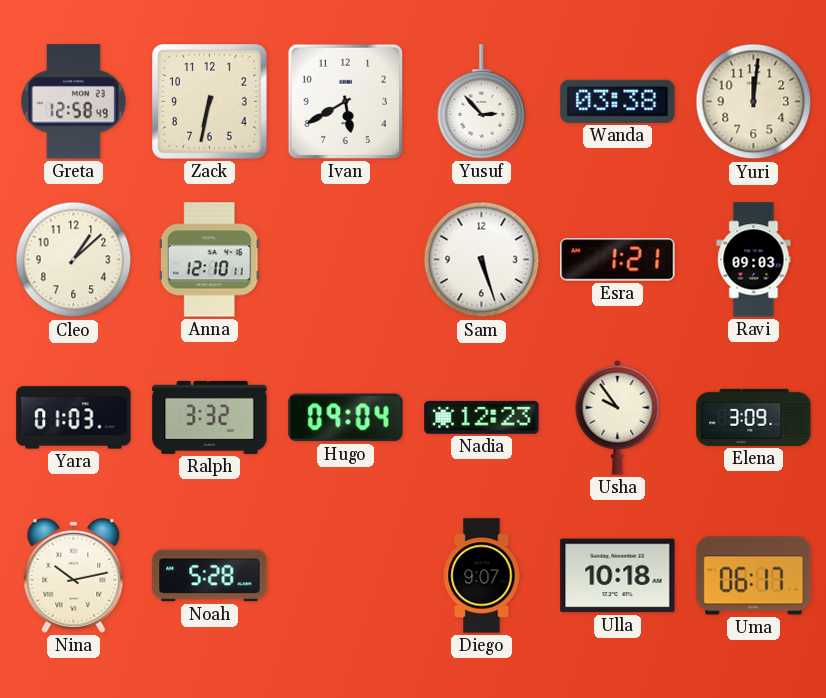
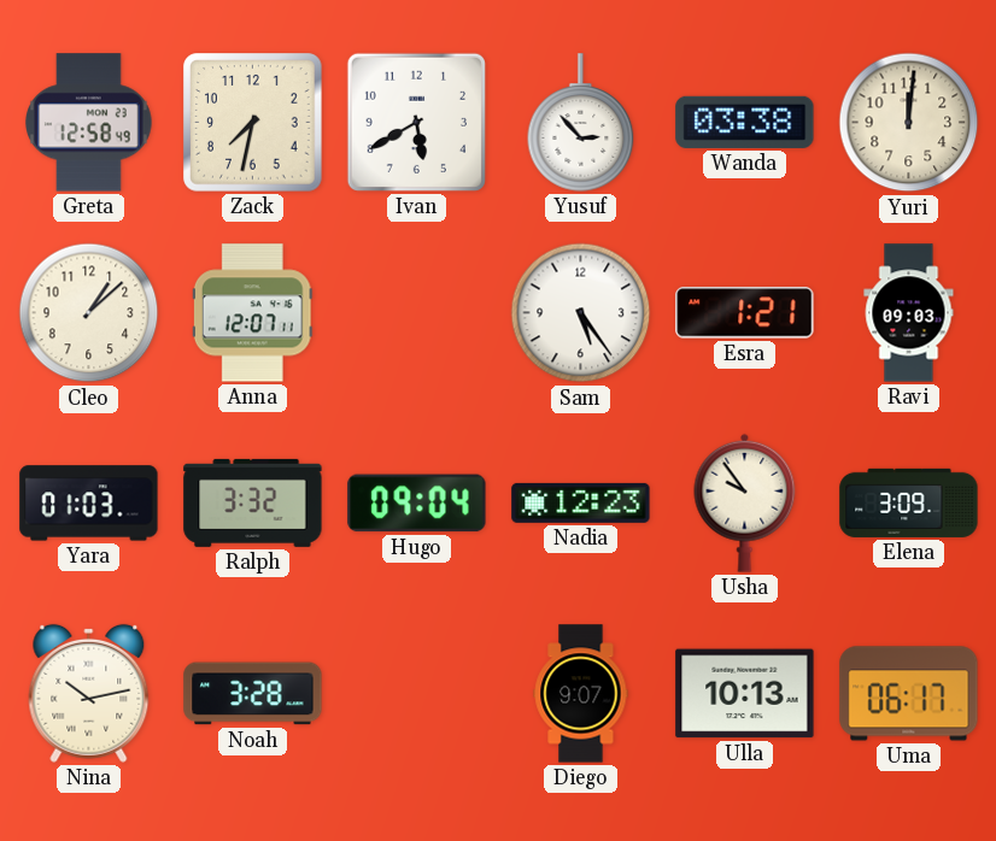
Zack: 6:32 -> 7:32
Anna: 12:10 -> 12:07
Sam: 5:27 -> 5:24
Noah: 5:28 -> 3:28
Ulla: 10:18 -> 10:13
